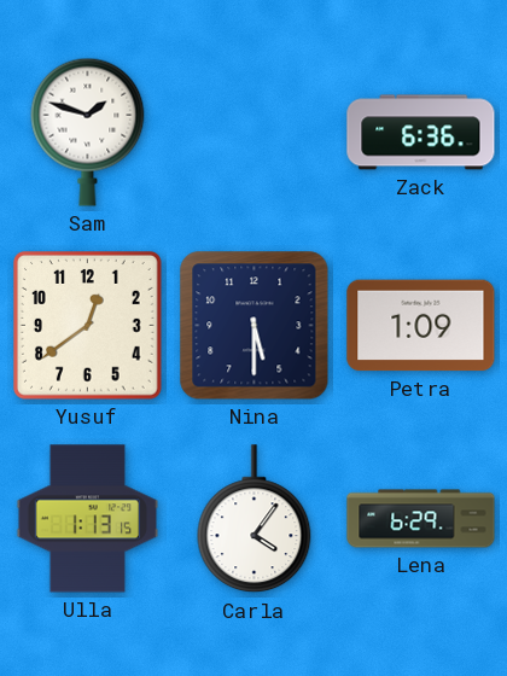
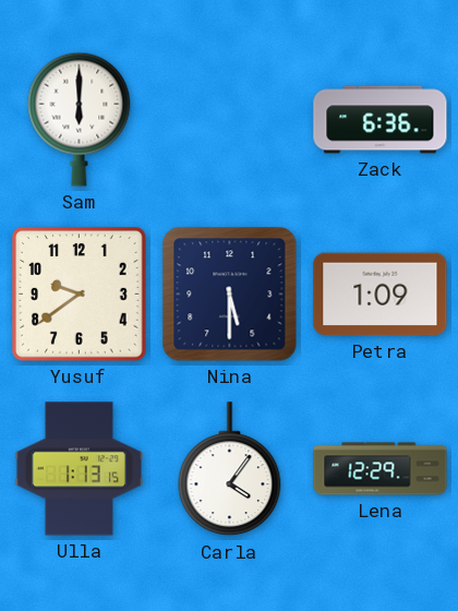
Sam: 1:48 -> 6:00
Yusuf: 12:39 -> 9:39
Lena: 6:29 -> 12:29
